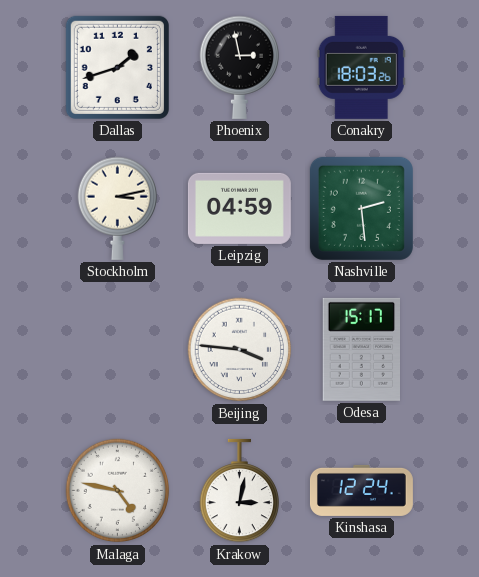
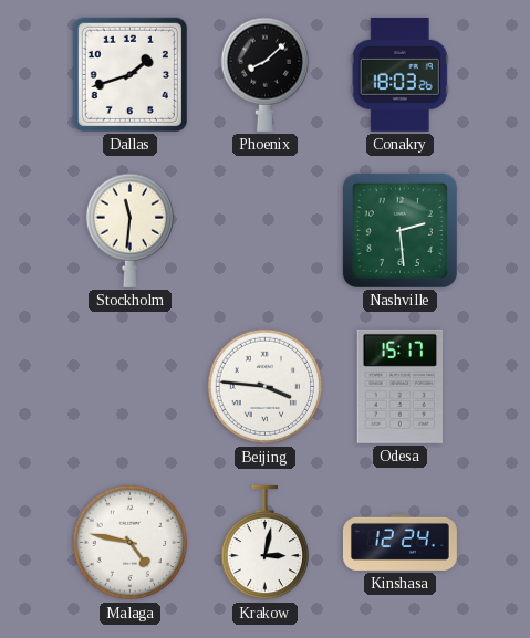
Phoenix: 2:58 -> 8:08
Stockholm: 3:13 -> 11:31
Leipzig: 04:59 -> none
